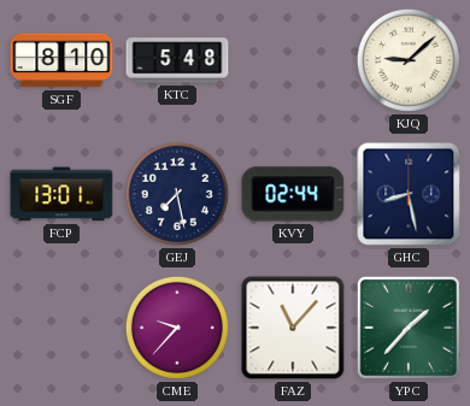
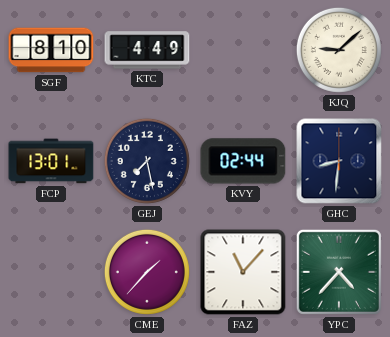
KTC: 5:48 -> 4:49
GHC: 8:28 -> 8:31
CME: 9:37 -> 1:37
YPC: 1:37 -> 4:37
